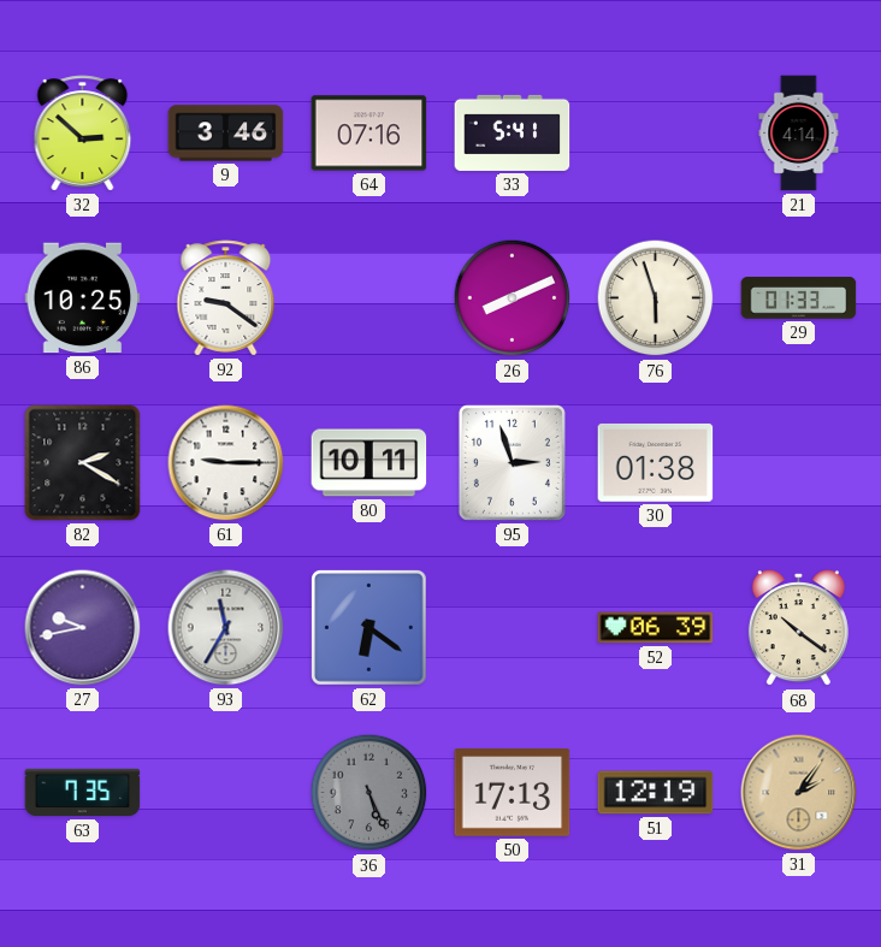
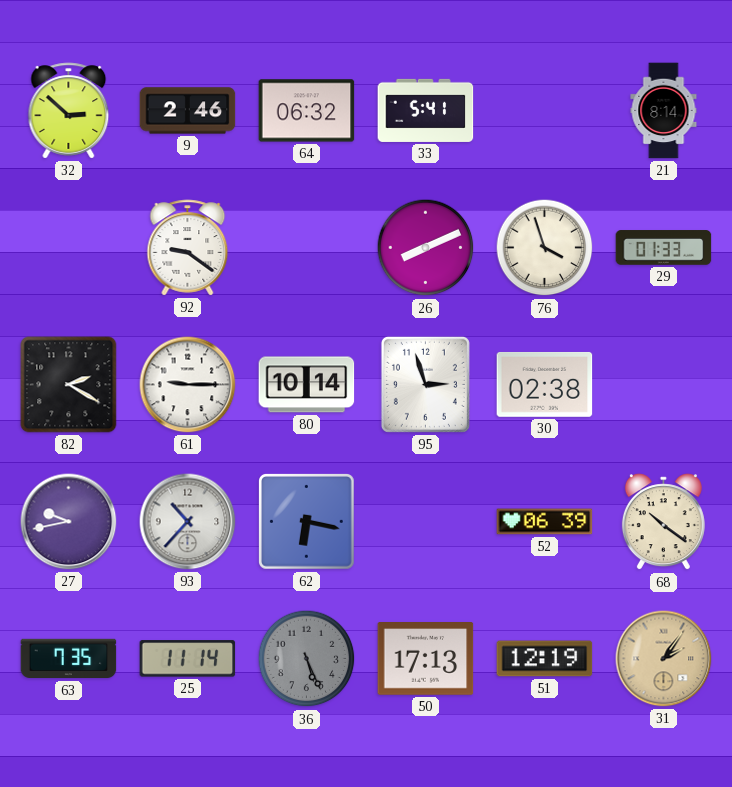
9: 3:46 -> 2:46
64: 07:16 -> 06:32
21: 4:14 -> 8:14
86: 10:25 -> none
76: 5:57 -> 3:57
80: 10:11 -> 10:14
30: 01:38 -> 02:38
93: 11:35 -> 10:37
62: 6:21 -> 6:17
25: none -> 11:14
